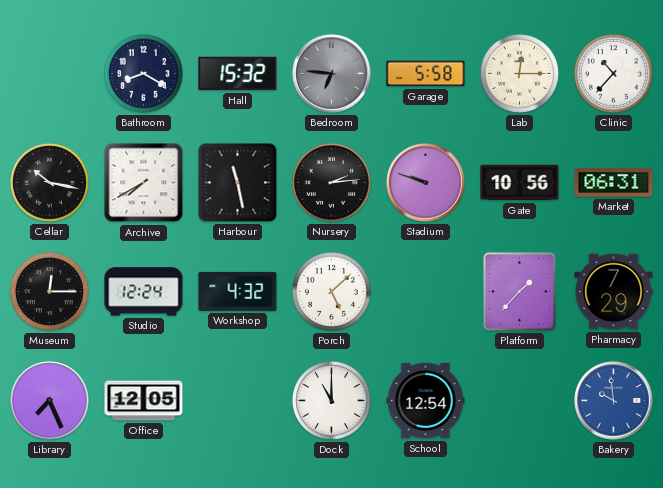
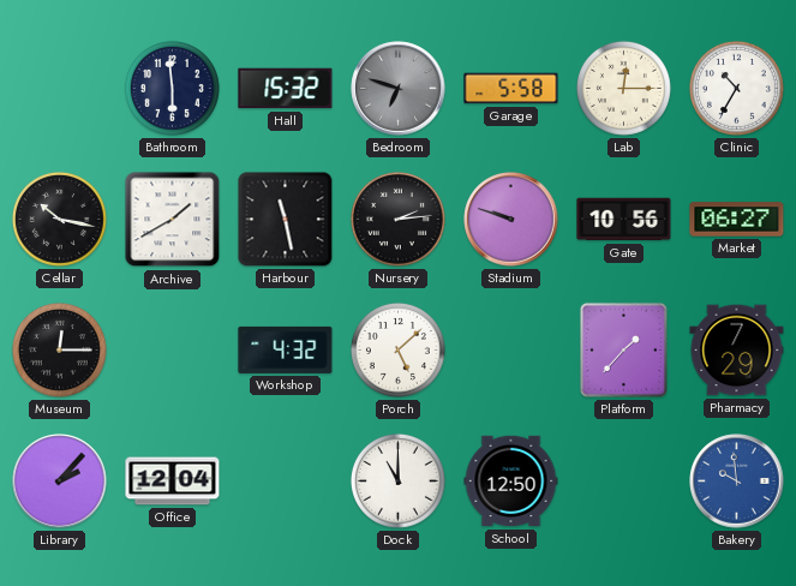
Bathroom: 8:20 -> 5:59
Bedroom: 6:46 -> 6:48
Clinic: 10:37 -> 10:35
Archive: 7:40 -> 1:40
Market: 06:31 -> 06:27
Studio: 12:24 -> none
Library: 7:26 -> 2:07
Office: 12:05 -> 12:04
School: 12:54 -> 12:50
